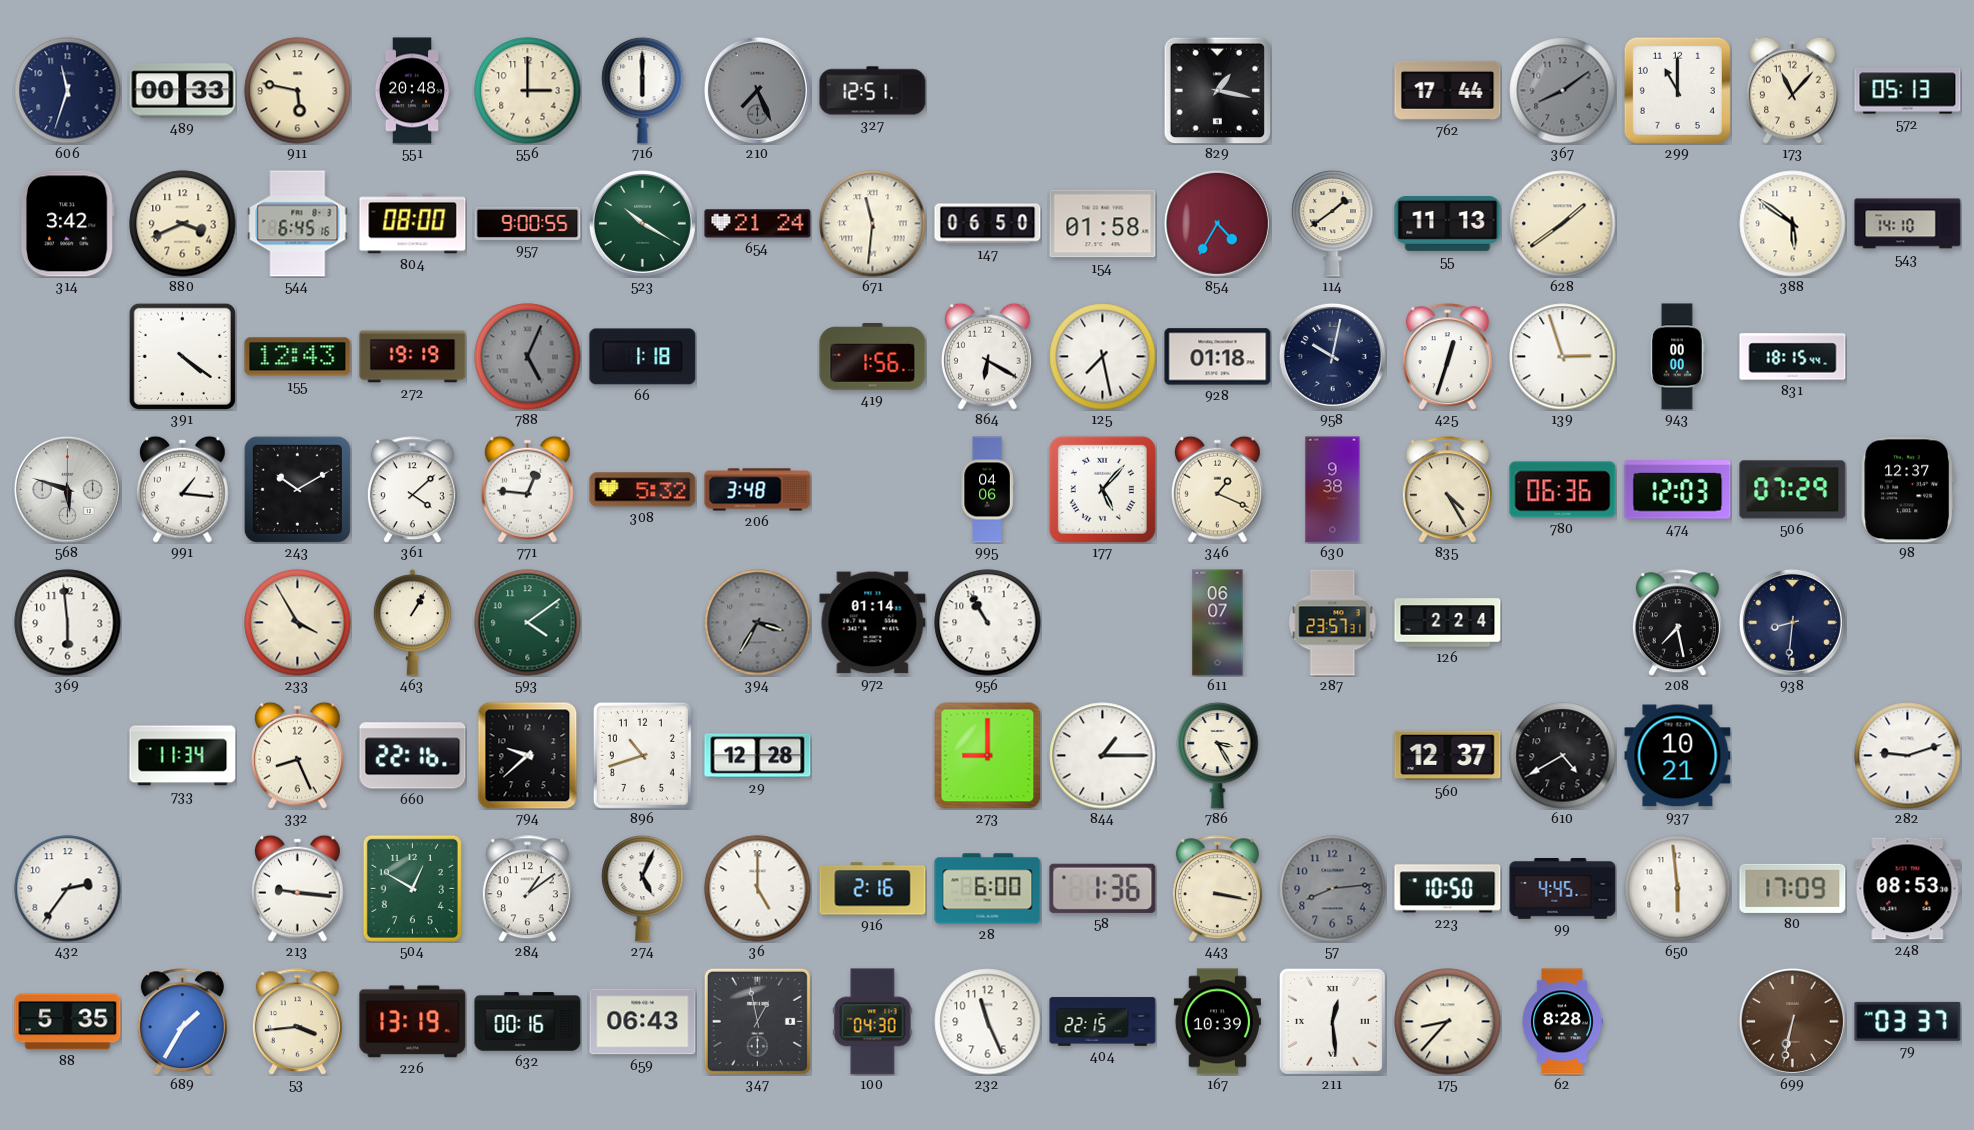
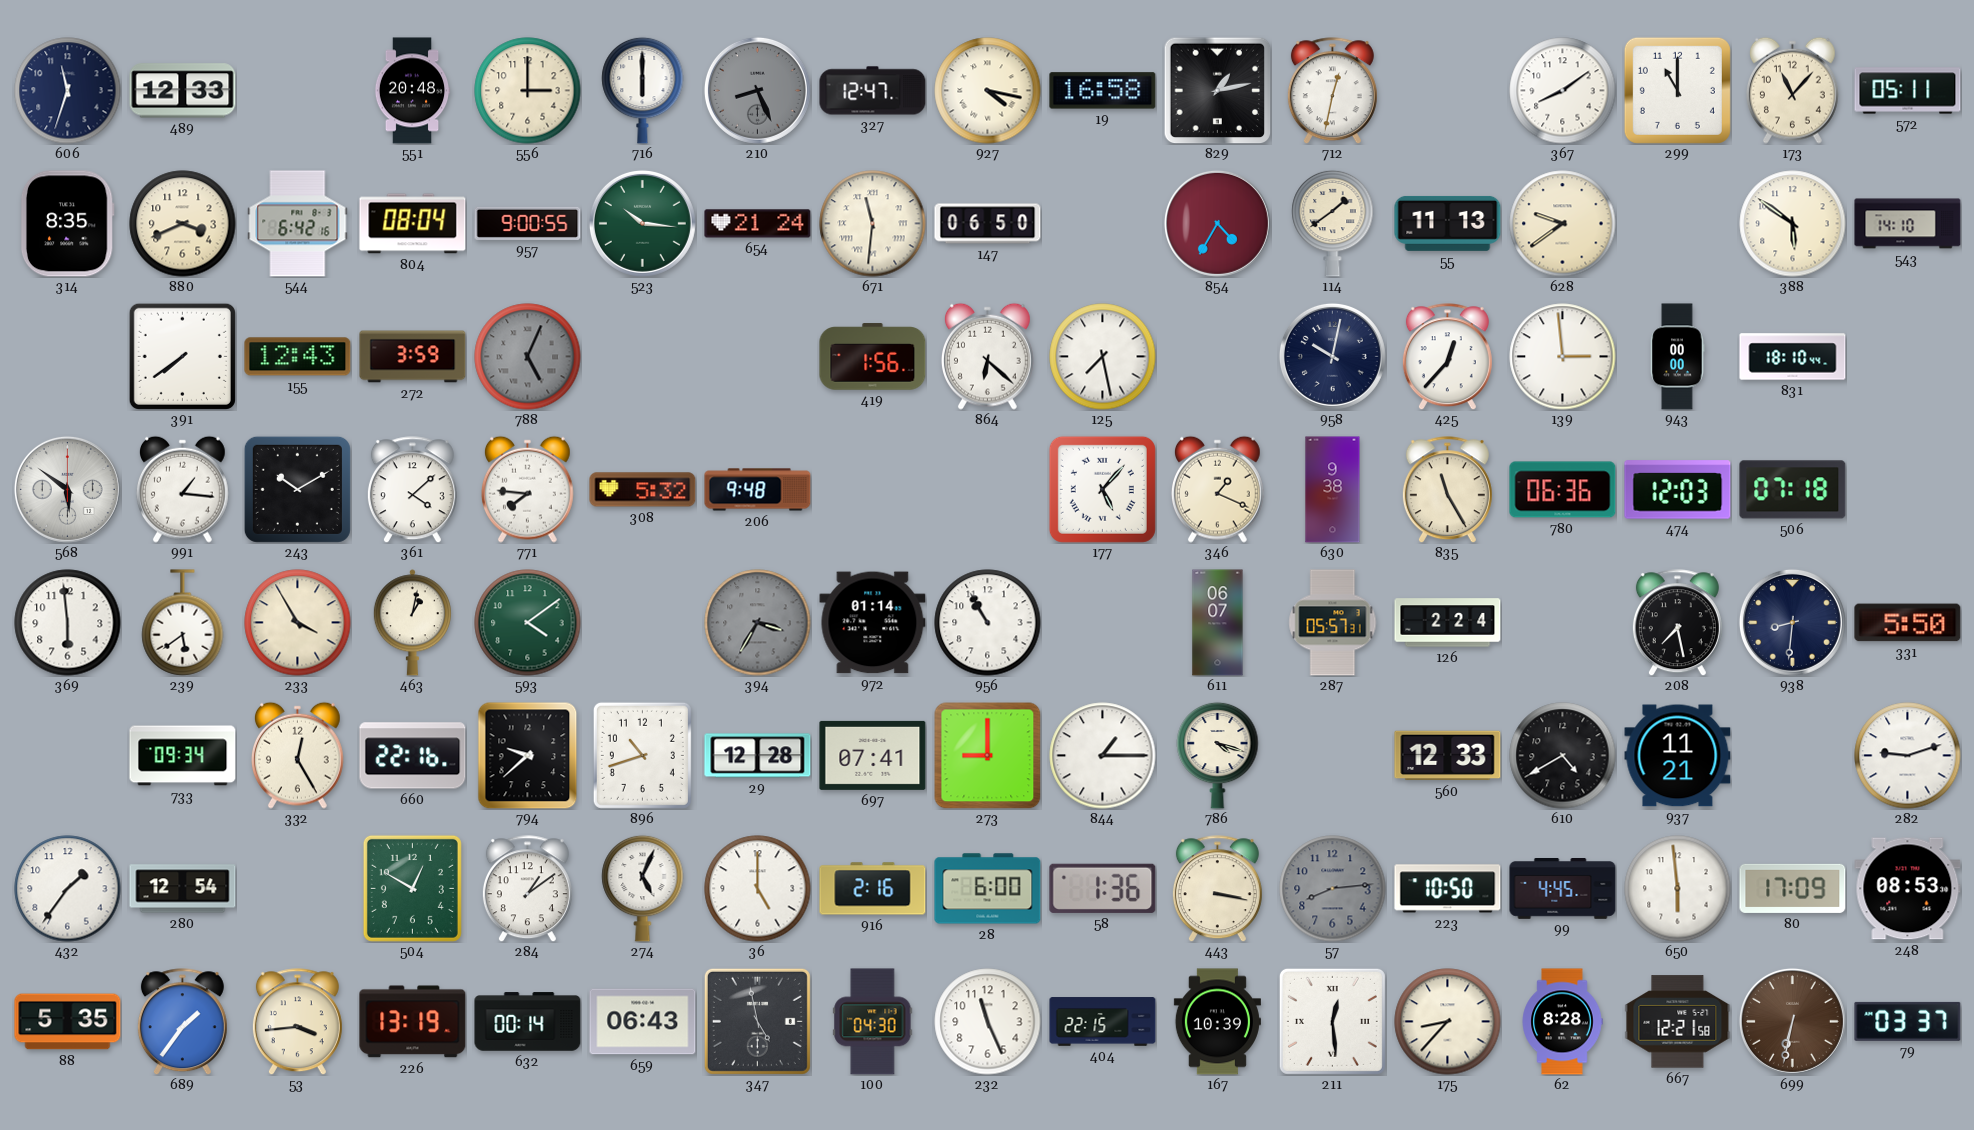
489: 00:33 -> 12:33
911: 5:47 -> none
210: 7:26 -> 8:26
327: 12:51 -> 12:47
927: none -> 4:17
19: none -> 16:58
829: 1:17 -> 1:13
712: none -> 12:32
762: 17:44 -> none
367 dial: grey -> white
572: 05:13 -> 05:11
314: 3:42 -> 8:35
544: 6:45 -> 6:42
804: 08:00 -> 08:04
523: 10:20 -> 10:16
154: 01:58 -> none
628: 1:39 -> 9:39
391: 4:21 -> 7:39
272: 19:19 -> 3:59
66: 1:18 -> none
864: 6:20 -> 6:22
928: 01:18 -> none
425: 12:33 -> 12:37
139: 2:57 -> 2:59
831: 18:15 -> 18:10
568: 5:48 -> 5:51
771: 12:46 -> 7:46
206: 3:48 -> 9:48
995: 04:06 -> none
835: 4:25 -> 11:25
506: 07:29 -> 07:18
98: 12:37 -> none
239: none -> 5:39
463: 1:05 -> 1:02
287: 23:57 -> 05:57
331: none -> 5:50
733: 11:34 -> 09:34
332: 8:26 -> 12:25
697: none -> 07:41
786: 3:25 -> 4:18
560: 12:37 -> 12:33
937: 10:21 -> 11:21
432: 2:36 -> 1:36
280: none -> 12:54
213: 9:16 -> none
689: 1:35 -> 1:36
632: 00:16 -> 00:14
347: 12:58 -> 4:58
667: none -> 12:21
